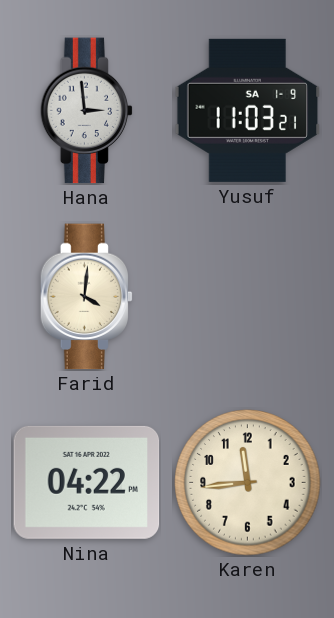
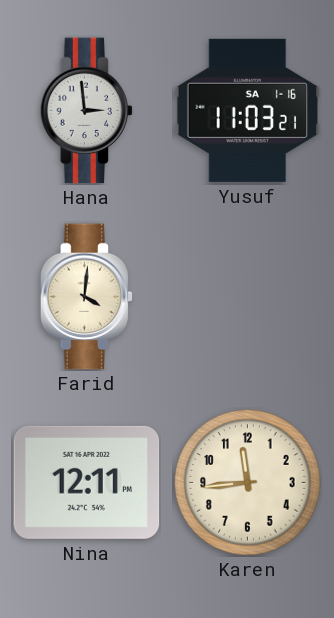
Yusuf date: SA 1-9 -> SA 1-16
Nina: 04:22 -> 12:11
